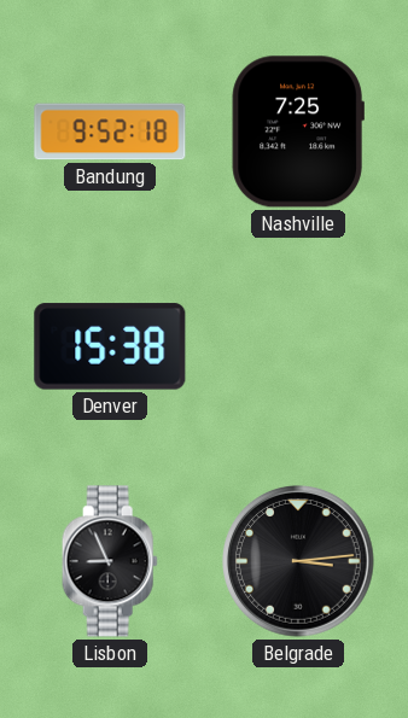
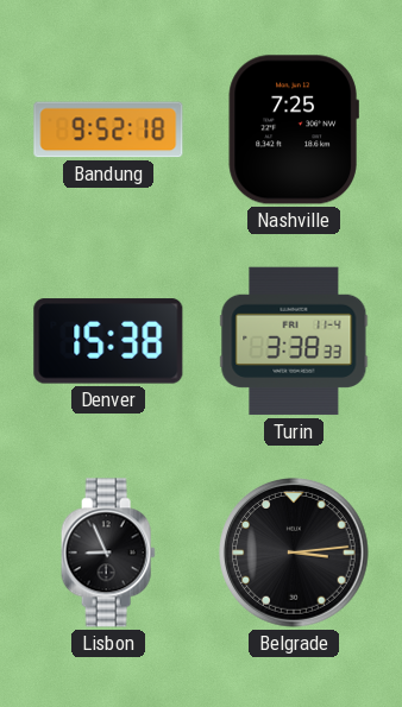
Turin: none -> 3:38
